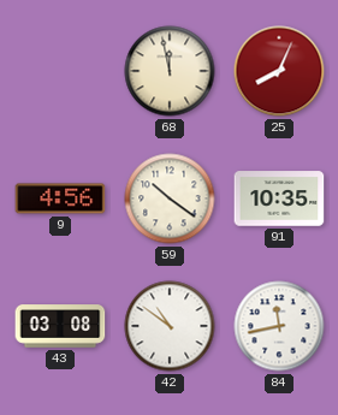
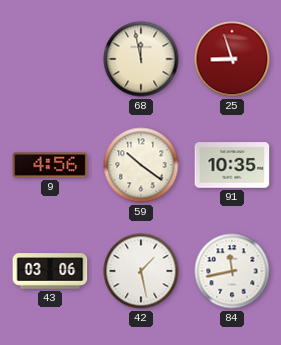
25: 8:04 -> 8:57
43: 03:08 -> 03:06
42: 10:51 -> 1:28
